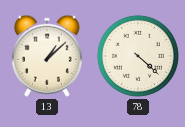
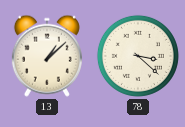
78: 4:22 -> 3:22
